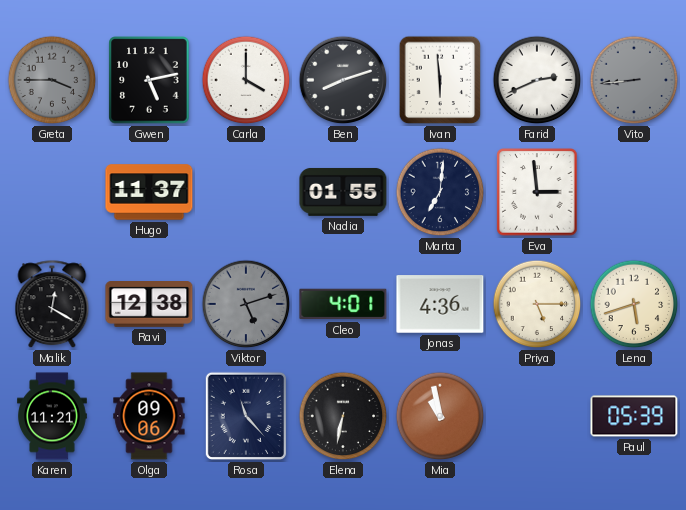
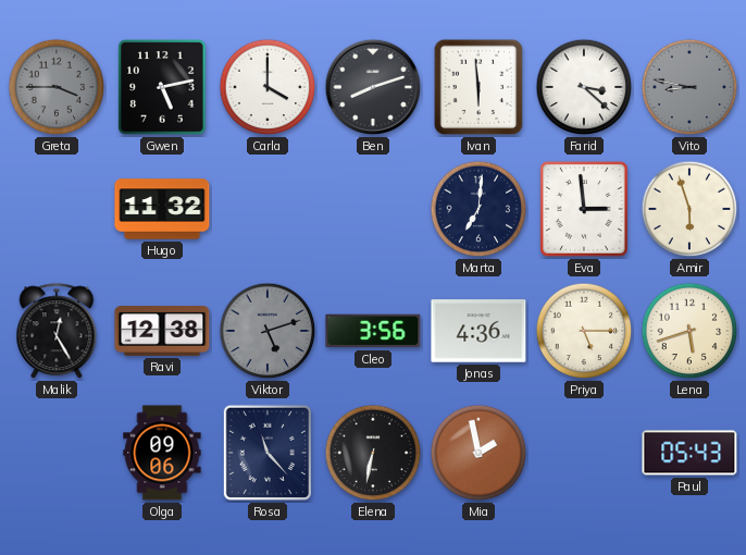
Farid: 2:41 -> 3:22
Vito: 8:44 -> 8:47
Hugo: 11:37 -> 11:32
Nadia: 01:55 -> none
Amir: none -> 5:57
Malik: 12:20 -> 12:25
Cleo: 4:01 -> 3:56
Karen: 11:21 -> none
Mia: 10:58 -> 1:58
Paul: 05:39 -> 05:43
